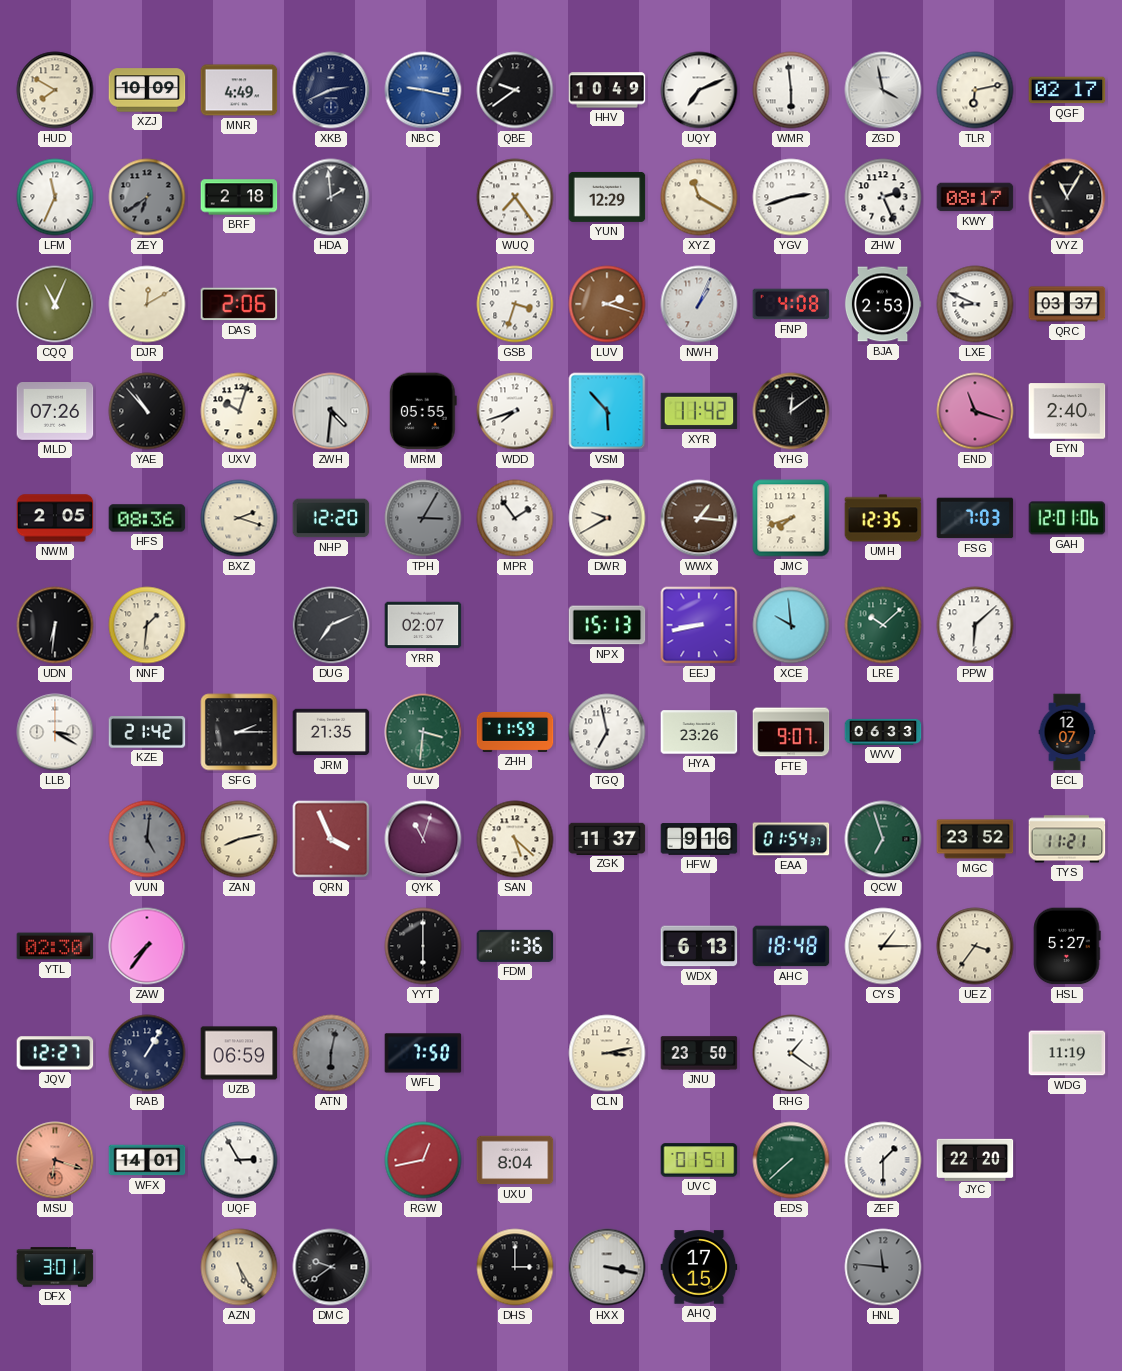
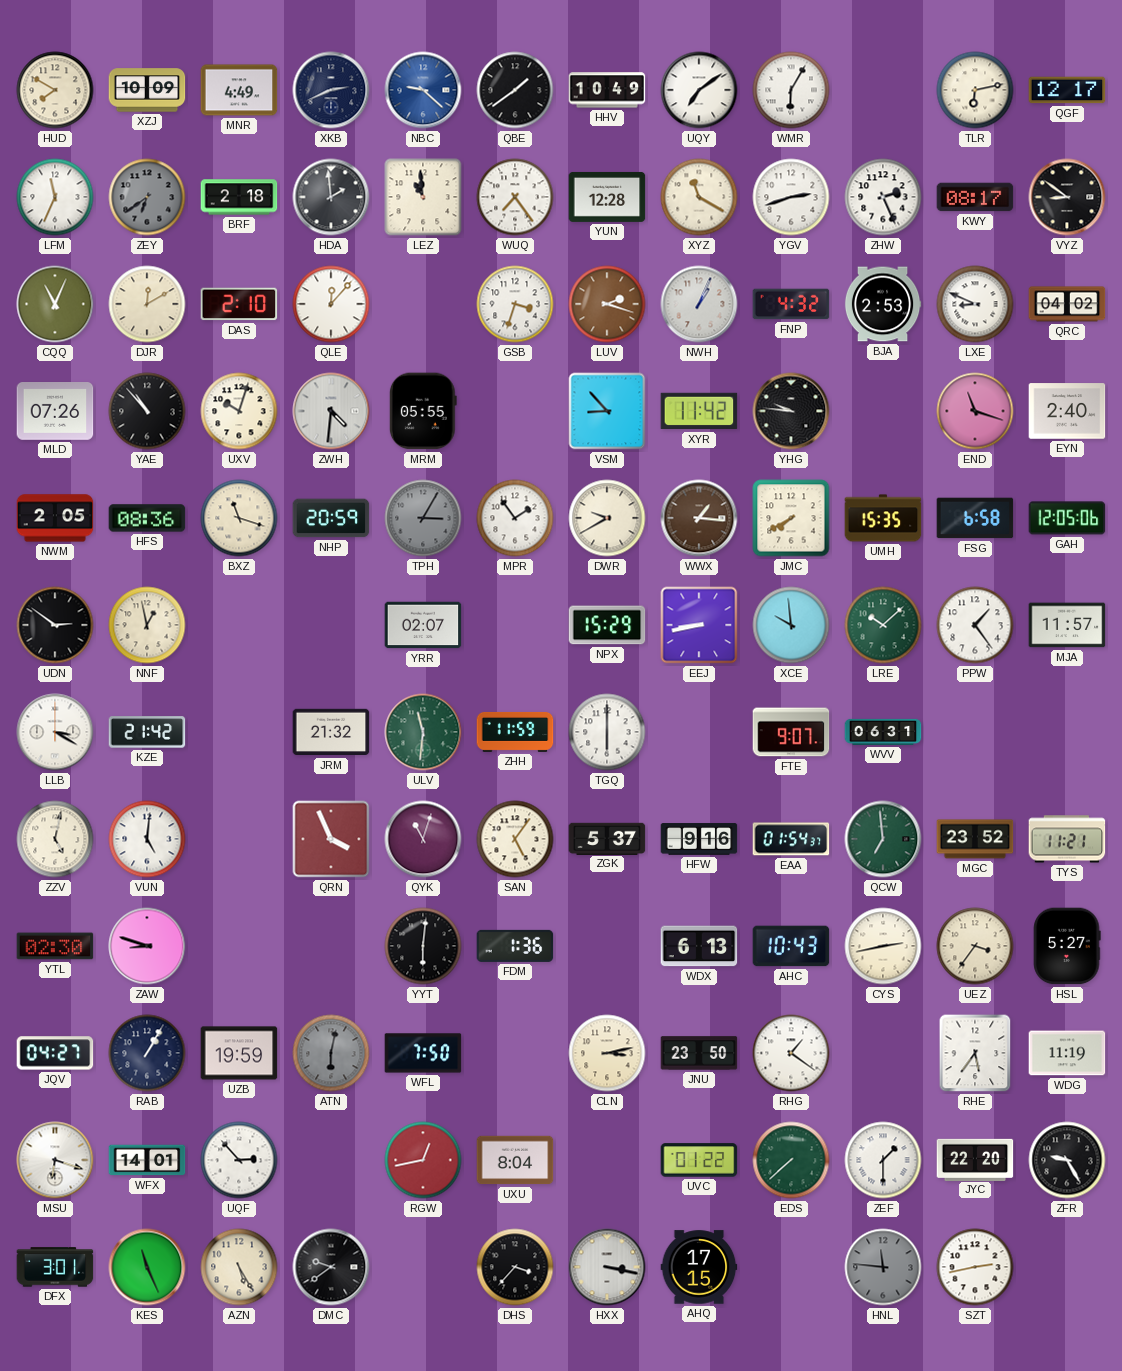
NBC: 9:17 -> 9:22
QBE: 9:39 -> 1:39
UQY: 7:11 -> 7:09
WMR: 5:59 -> 6:05
ZGD: 3:58 -> none
QGF: 02:17 -> 12:17
LEZ: none -> 10:59
YUN: 12:29 -> 12:28
VYZ: 11:05 -> 8:51
DAS: 2:06 -> 2:10
QLE: none -> 12:07
FNP: 4:08 -> 4:32
QRC: 03:37 -> 04:02
WDD: 7:42 -> none
VSM: 5:53 -> 8:53
YHG: 12:09 -> 9:46
BXZ: 2:18 -> 11:18
NHP: 12:20 -> 20:59
JMC: 7:42 -> 7:40
UMH: 12:35 -> 15:35
FSG: 7:03 -> 6:58
GAH: 12:01 -> 12:05
UDN: 6:31 -> 2:51
NNF: 1:31 -> 12:58
DUG: 7:11 -> none
NPX: 15:13 -> 15:29
PPW: 6:08 -> 1:24
MJA: none -> 11:57
SFG: 2:15 -> none
JRM: 21:35 -> 21:32
ULV: 3:31 -> 11:31
TGQ: 6:58 -> 6:00
HYA: 23:26 -> none
WVV: 06:33 -> 06:31
ECL: 12:07 -> none
ZZV: none -> 5:02
VUN dial: grey -> white
ZAN: 8:13 -> none
SAN: 5:22 -> 5:06
ZGK: 11:37 -> 5:37
QCW: 6:57 -> 6:59
ZAW: 7:36 -> 8:48
YYT: 6:00 -> 6:01
AHC: 18:48 -> 10:43
CYS: 1:15 -> 2:43
JQV: 12:27 -> 04:27
UZB: 06:59 -> 19:59
RHE: none -> 5:36
MSU dial: salmon -> white
UQF: 2:55 -> 2:53
UVC: 01:51 -> 01:22
ZFR: none -> 9:25
KES: none -> 11:26
DHS: 3:00 -> 3:37
SZT: none -> 2:43
